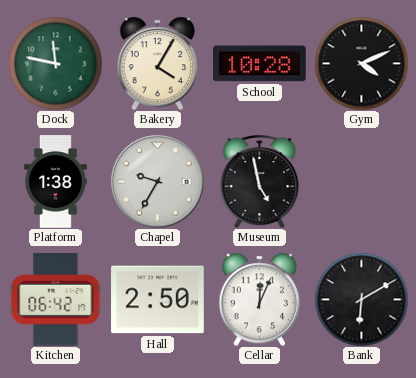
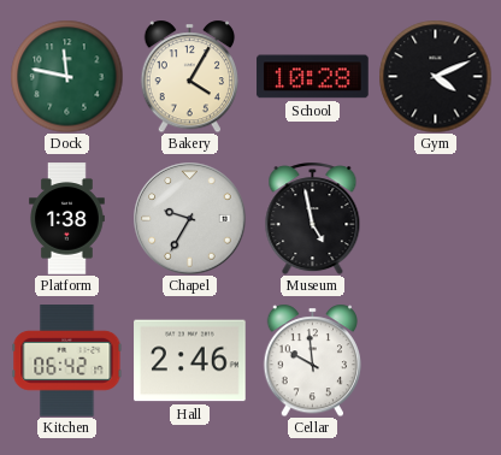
Hall: 2:50 -> 2:46
Cellar: 12:04 -> 9:59
Bank: 6:10 -> none
